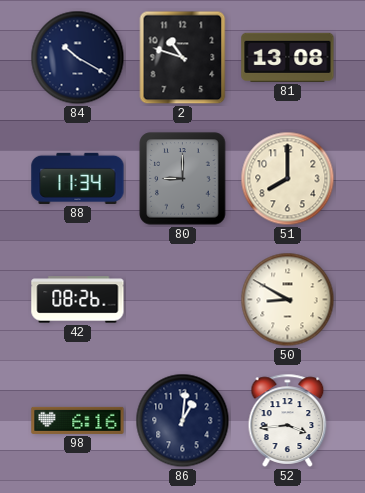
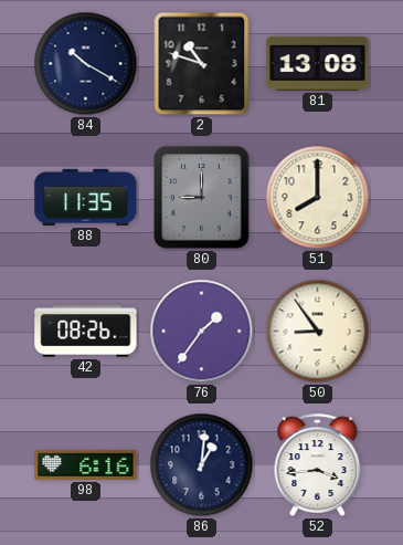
88: 11:34 -> 11:35
76: none -> 1:36
50: 8:50 -> 8:54
